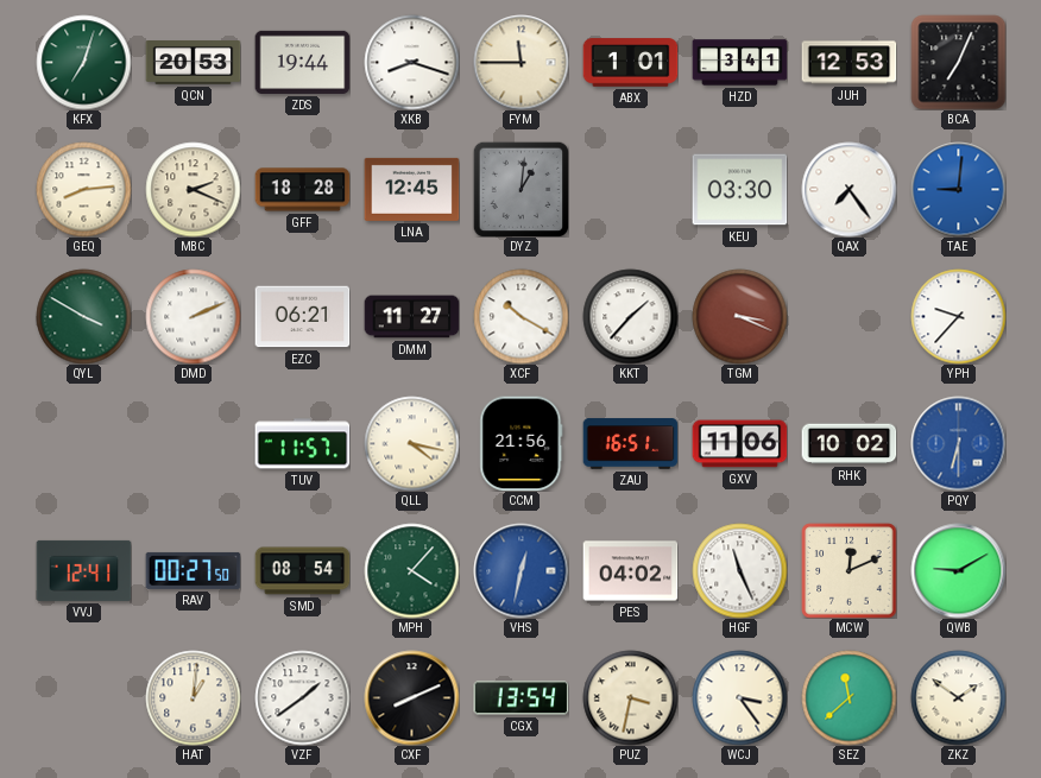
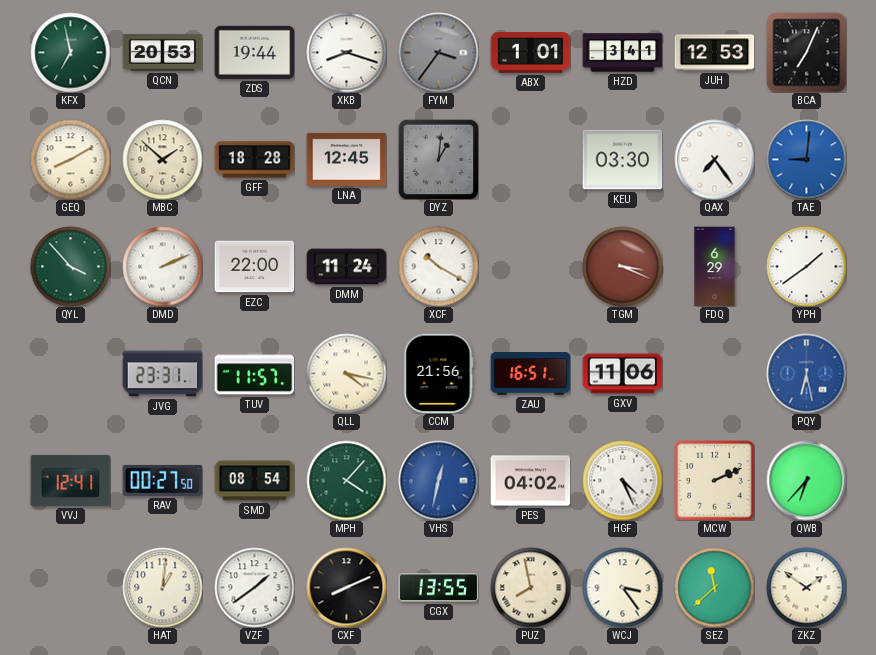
KFX: 7:03 -> 6:58
FYM: 11:45 -> 3:36
FYM dial: cream -> grey
GEQ: 8:14 -> 8:10
MBC: 2:19 -> 1:52
QYL: 3:50 -> 3:53
EZC: 06:21 -> 22:00
DMM: 11:27 -> 11:24
KKT: 1:37 -> none
FDQ: none -> 6:29
YPH: 9:37 -> 1:39
JVG: none -> 23:31
RHK: 10:02 -> none
PQY: 6:30 -> 6:28
HGF: 11:26 -> 4:26
MCW: 12:11 -> 2:11
QWB: 9:10 -> 6:37
CGX: 13:54 -> 13:55
PUZ: 3:32 -> 7:58
